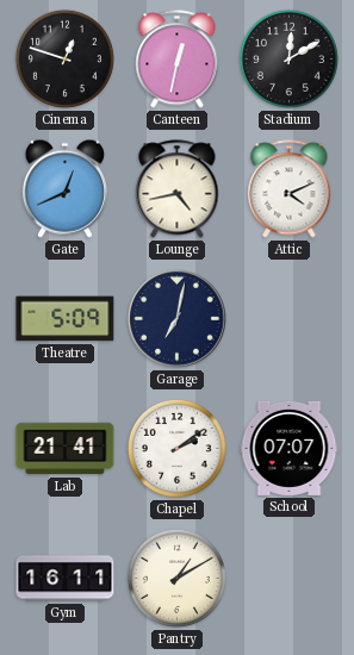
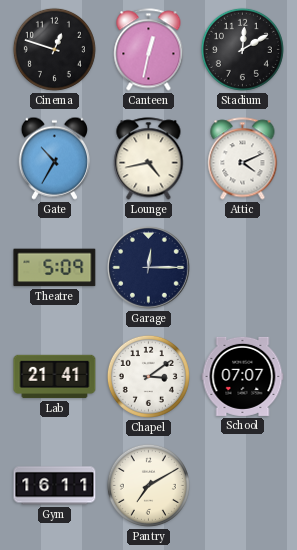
Gate: 12:41 -> 10:35
Garage: 7:02 -> 12:15
Chapel: 2:09 -> 3:09
Pantry: 1:10 -> 7:10
